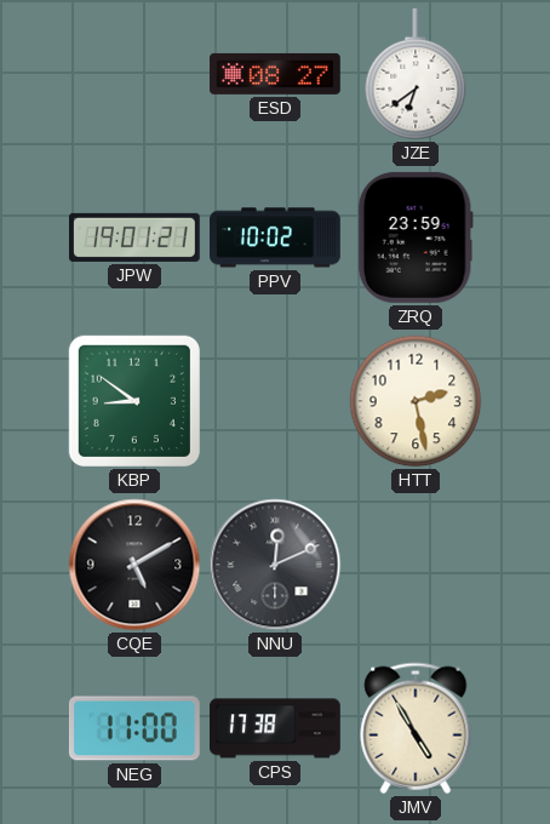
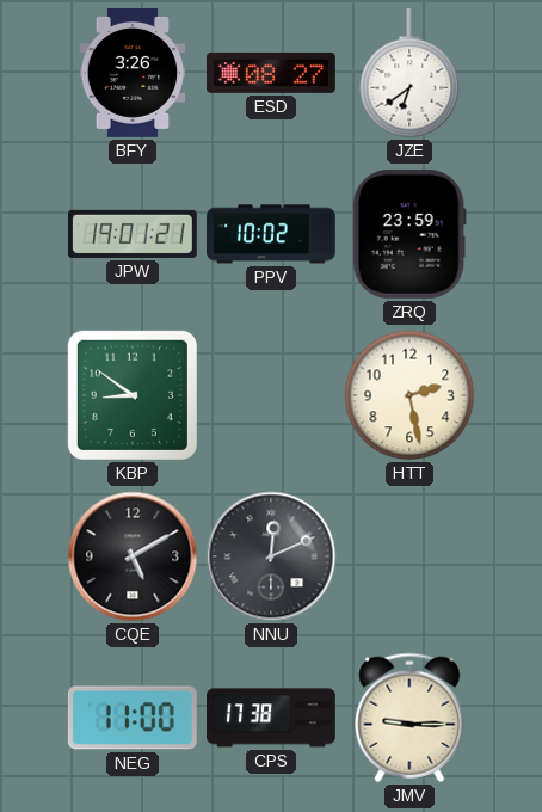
BFY: none -> 3:26
JMV: 4:55 -> 9:15
